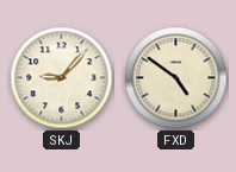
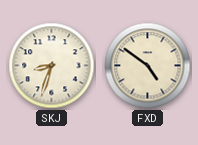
SKJ: 9:07 -> 8:33
